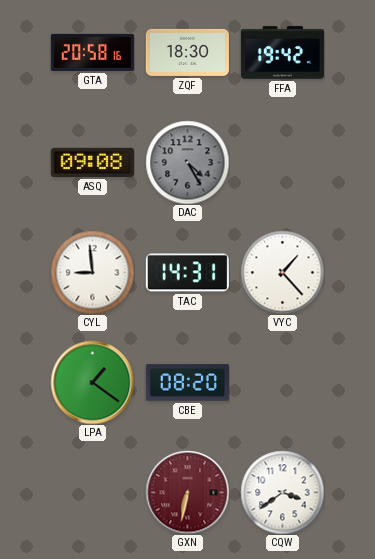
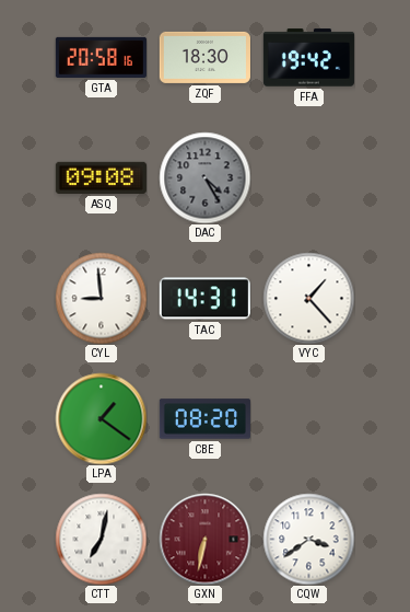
CTT: none -> 7:02
